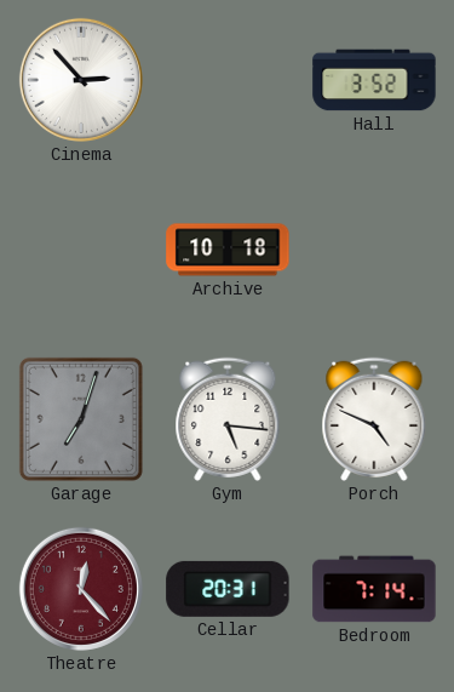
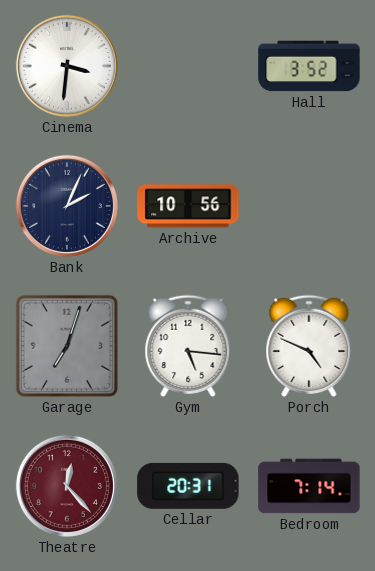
Cinema: 2:53 -> 3:31
Bank: none -> 2:04
Archive: 10:18 -> 10:56
